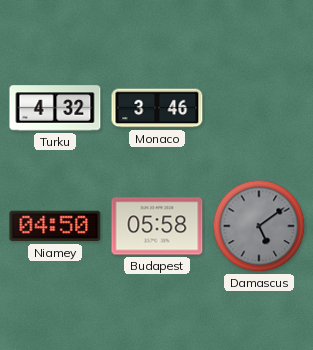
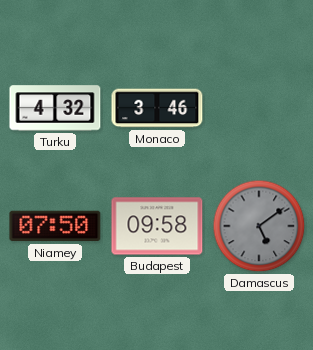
Niamey: 04:50 -> 07:50
Budapest: 05:58 -> 09:58
